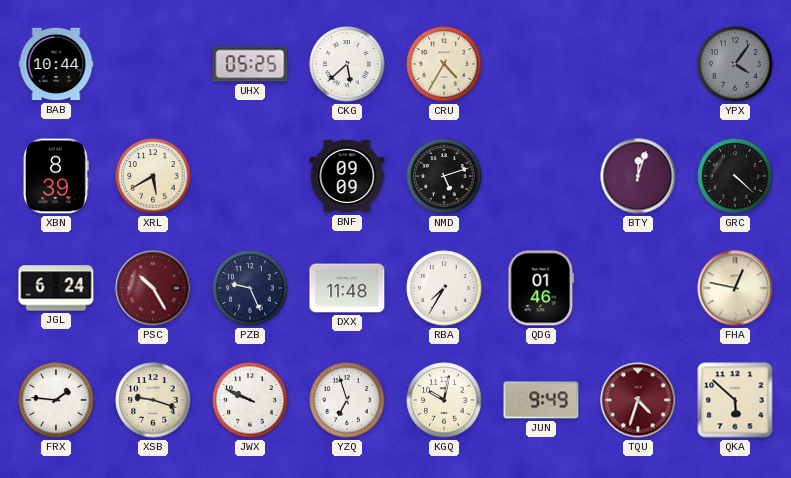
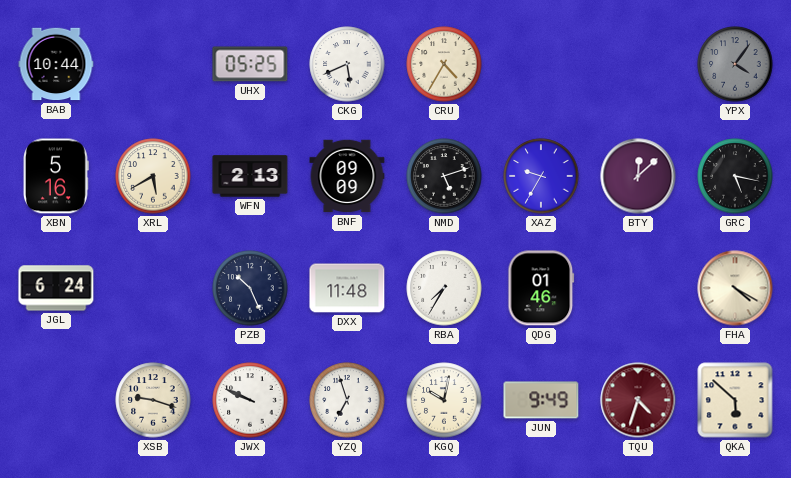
CKG: 5:38 -> 5:41
XBN: 8:39 -> 5:16
WFN: none -> 2:13
XAZ: none -> 9:35
BTY: 12:03 -> 12:08
GRC: 4:22 -> 5:17
PSC: 10:25 -> none
PZB: 9:26 -> 10:26
FHA: 12:47 -> 4:20
FRX: 1:46 -> none
